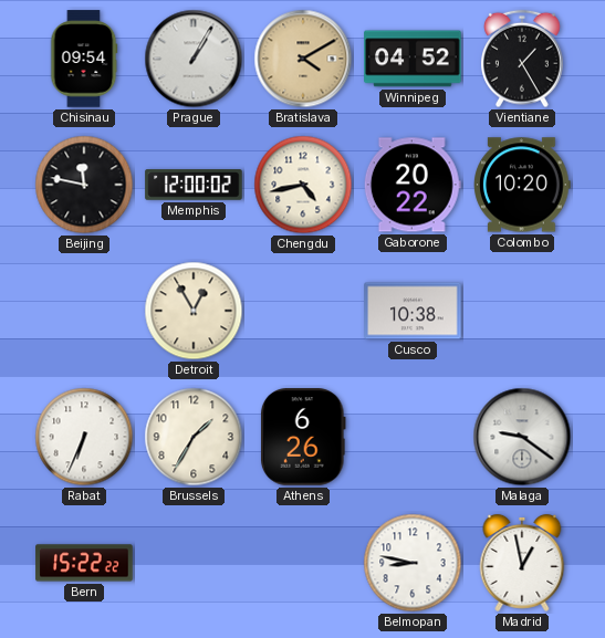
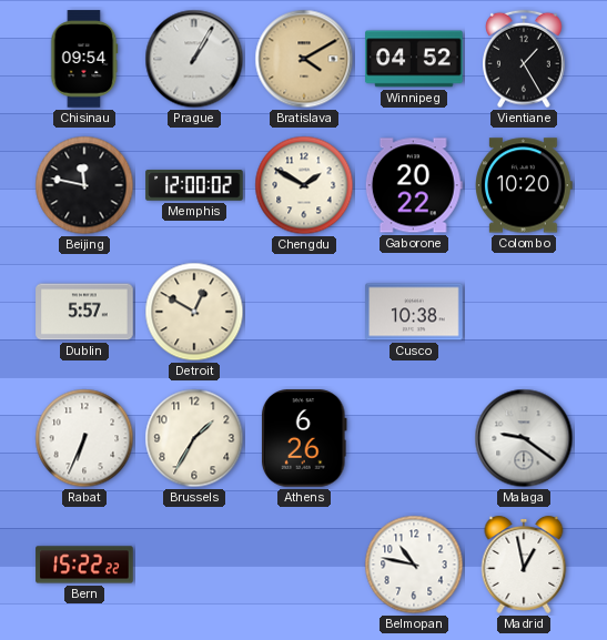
Chengdu: 4:43 -> 1:50
Dublin: none -> 5:57
Detroit: 12:55 -> 12:50
Belmopan: 8:47 -> 10:47
